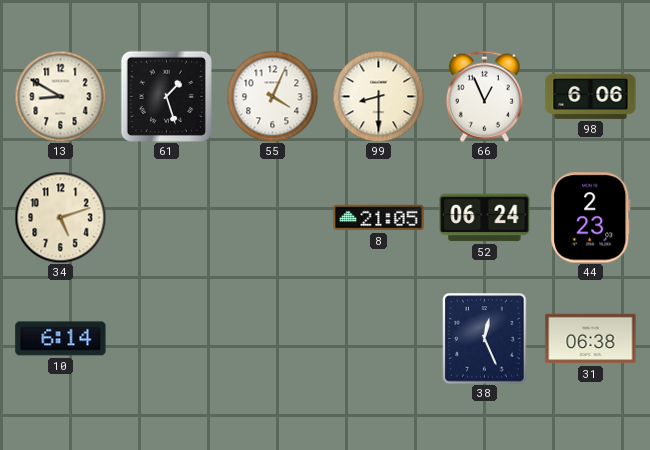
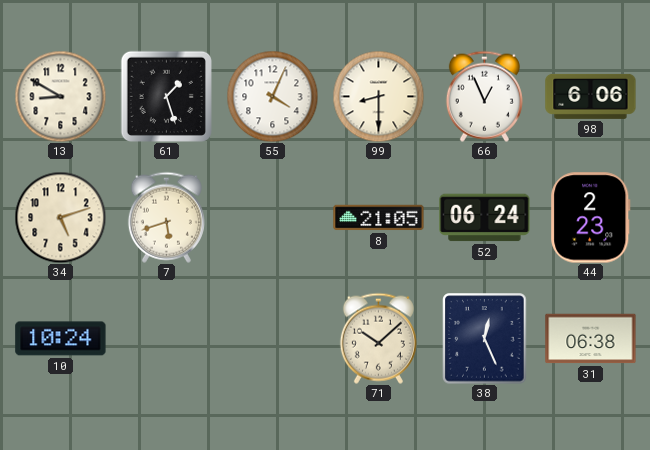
7: none -> 5:42
10: 6:14 -> 10:24
71: none -> 10:08
